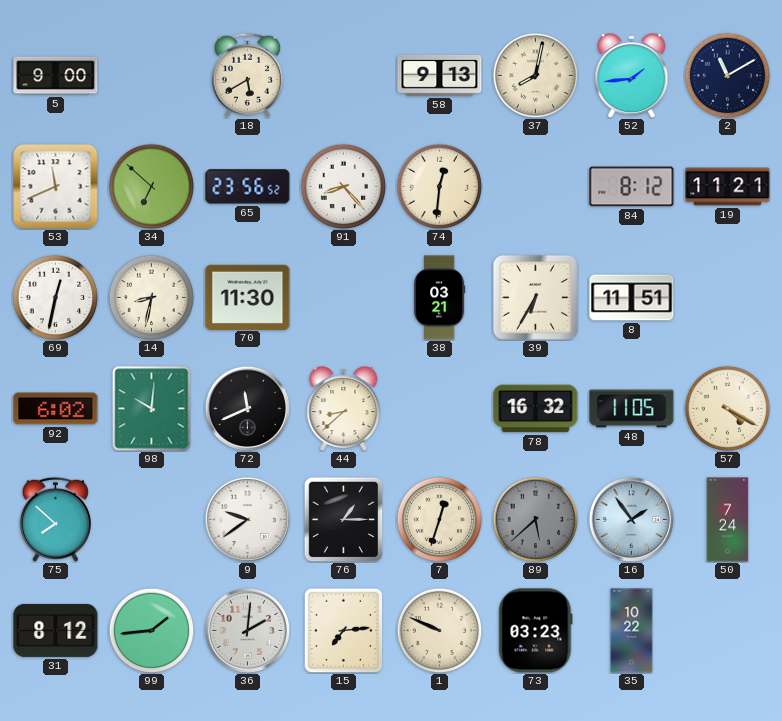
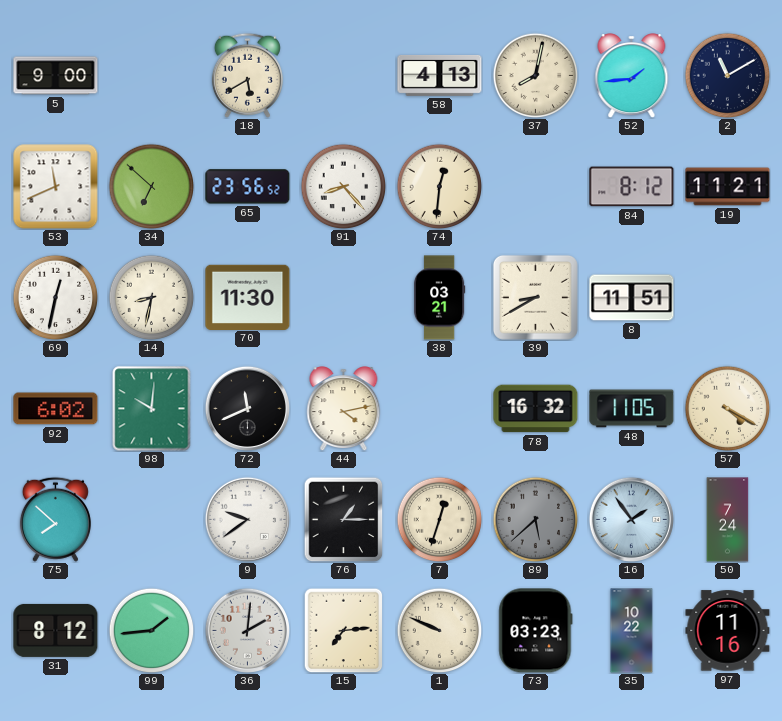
58: 9:13 -> 4:13
39: 6:35 -> 8:40
44: 8:38 -> 4:13
97: none -> 11:16
